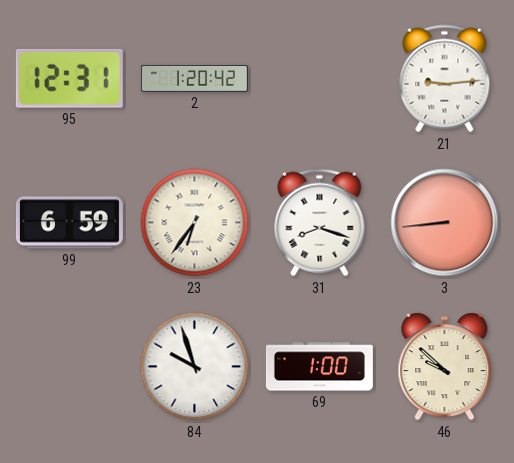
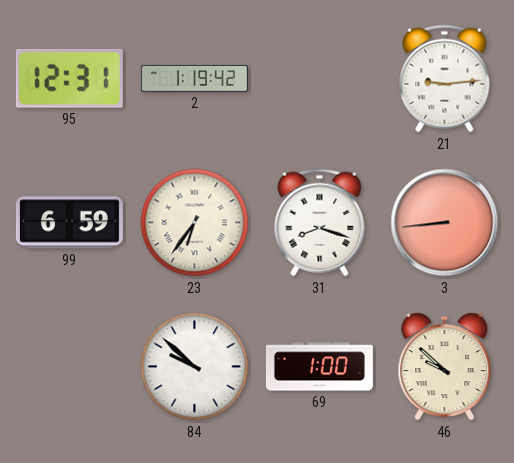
2: 1:20 -> 1:19
84: 9:57 -> 9:52
